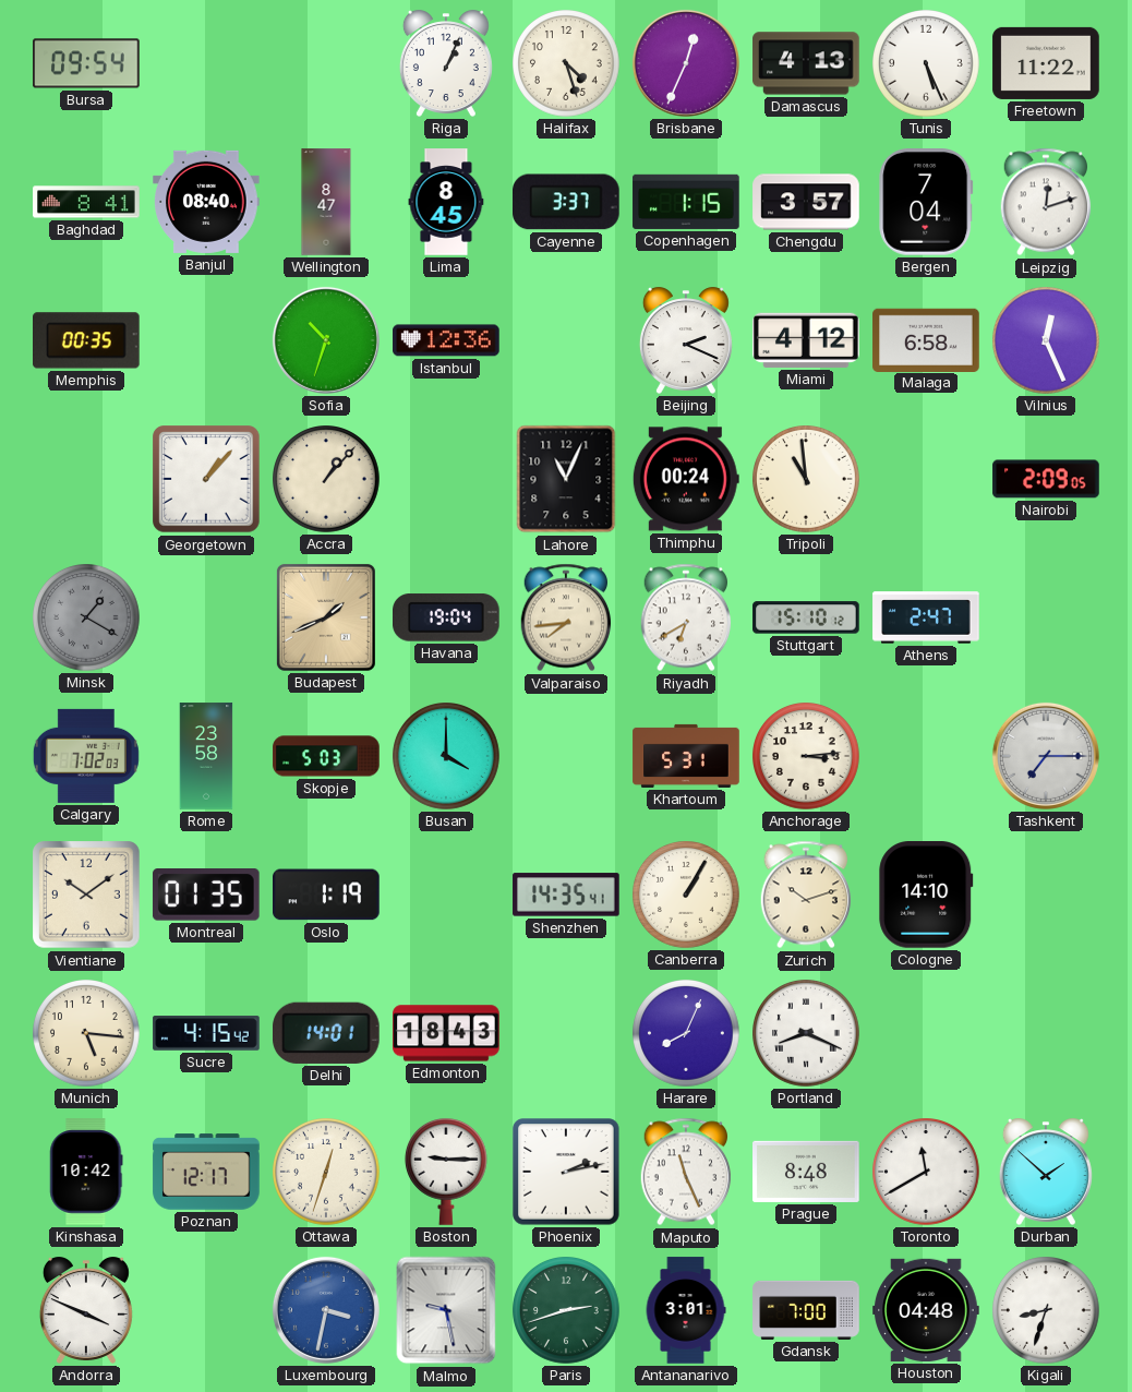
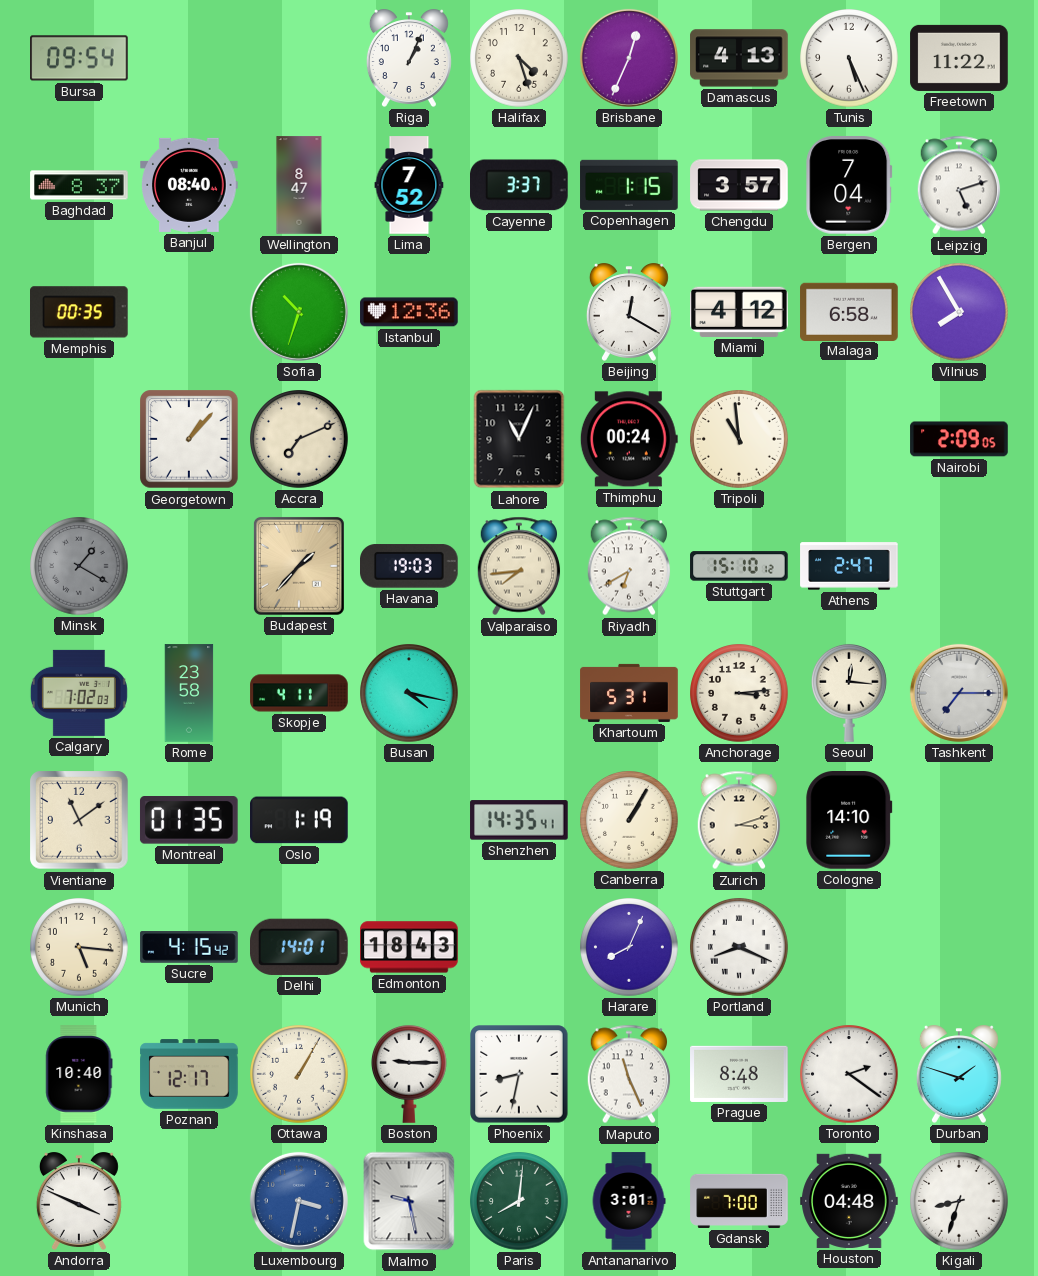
Baghdad: 8:41 -> 8:37
Lima: 8:45 -> 7:52
Leipzig: 12:12 -> 5:12
Beijing: 2:19 -> 12:20
Vilnius: 12:26 -> 7:55
Accra: 1:07 -> 7:11
Budapest: 1:41 -> 1:37
Havana: 19:04 -> 19:03
Skopje: 5:03 -> 4:11
Busan: 4:00 -> 4:17
Seoul: none -> 12:16
Vientiane: 10:09 -> 11:09
Zurich: 10:12 -> 3:12
Kinshasa: 10:42 -> 10:40
Ottawa: 12:33 -> 1:05
Phoenix: 2:13 -> 8:32
Toronto: 11:40 -> 2:21
Durban: 1:52 -> 1:48
Paris: 2:42 -> 8:01
